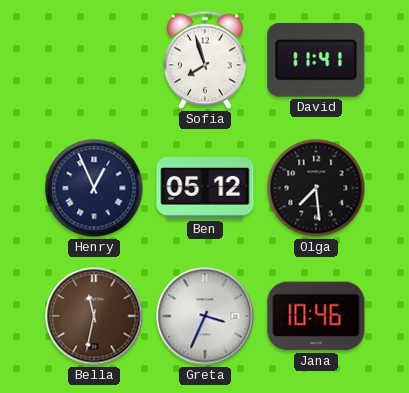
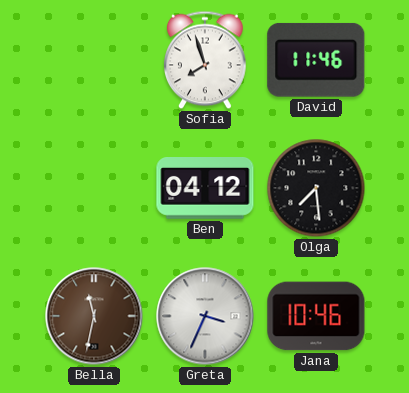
David: 11:41 -> 11:46
Henry: 12:56 -> none
Ben: 05:12 -> 04:12
